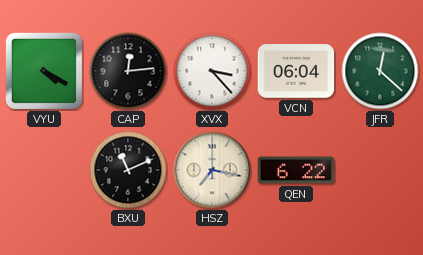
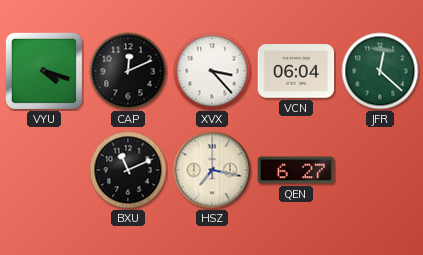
VYU: 4:20 -> 4:18
CAP: 12:14 -> 12:11
QEN: 6:22 -> 6:27
